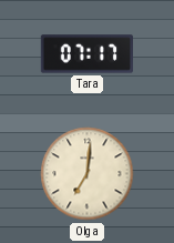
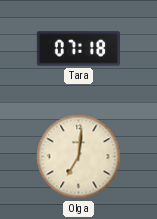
Tara: 07:17 -> 07:18
